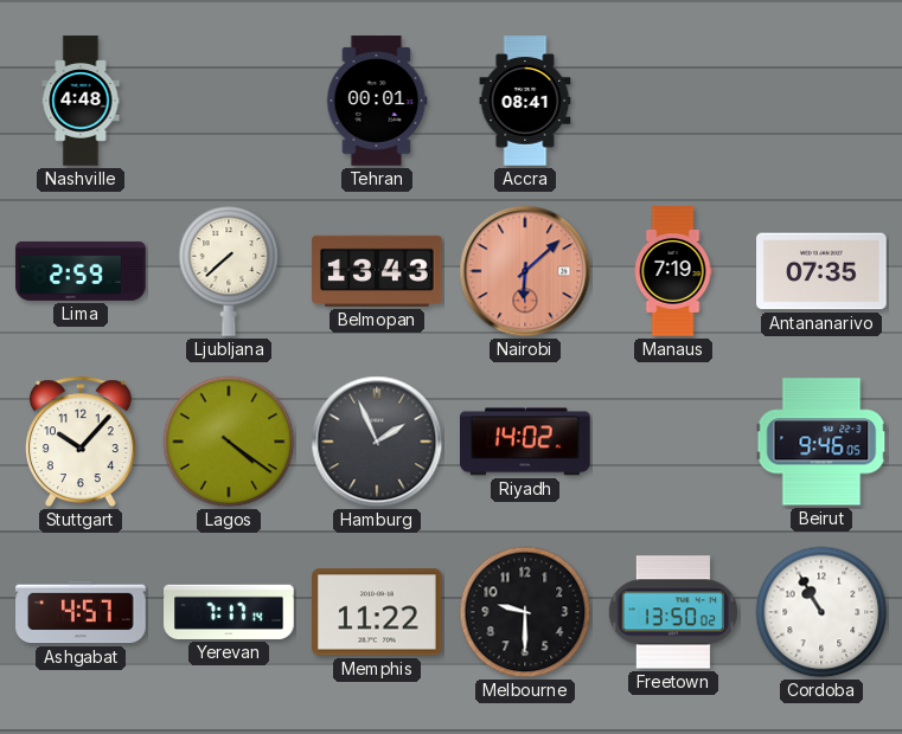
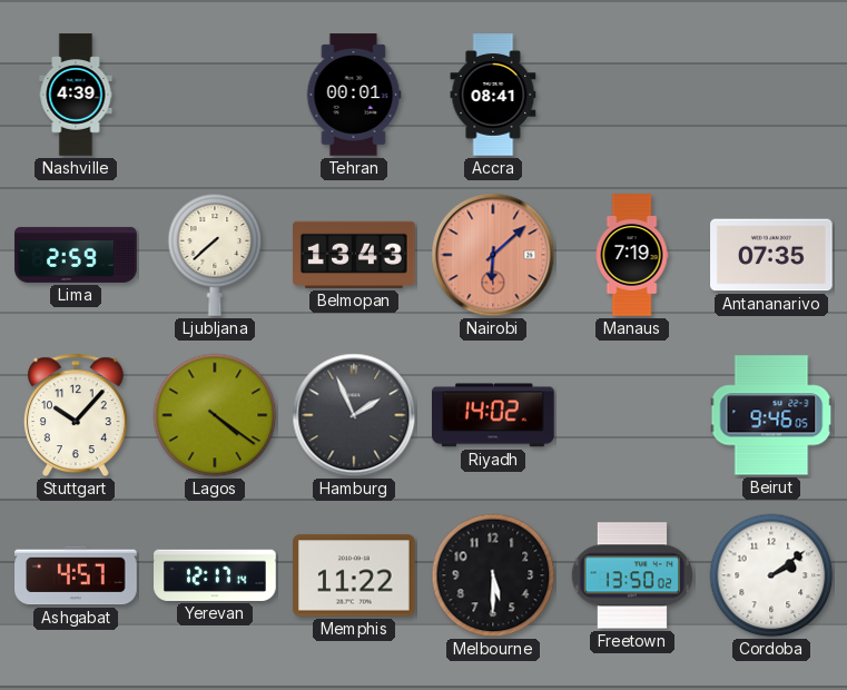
Nashville: 4:48 -> 4:39
Yerevan: 7:17 -> 12:17
Melbourne: 9:30 -> 5:30
Cordoba: 10:55 -> 2:09
